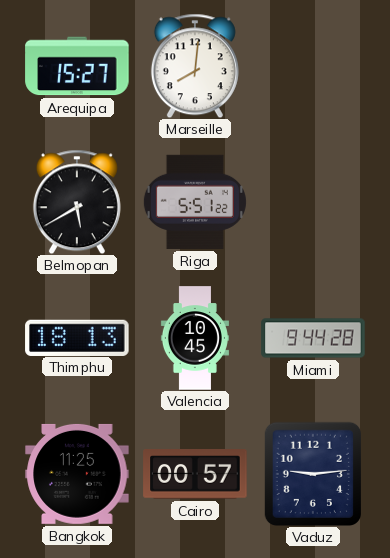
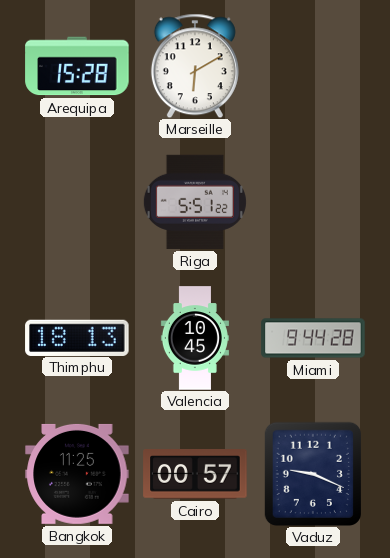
Arequipa: 15:27 -> 15:28
Marseille: 8:01 -> 6:10
Belmopan: 5:40 -> none
Vaduz: 9:14 -> 9:19
